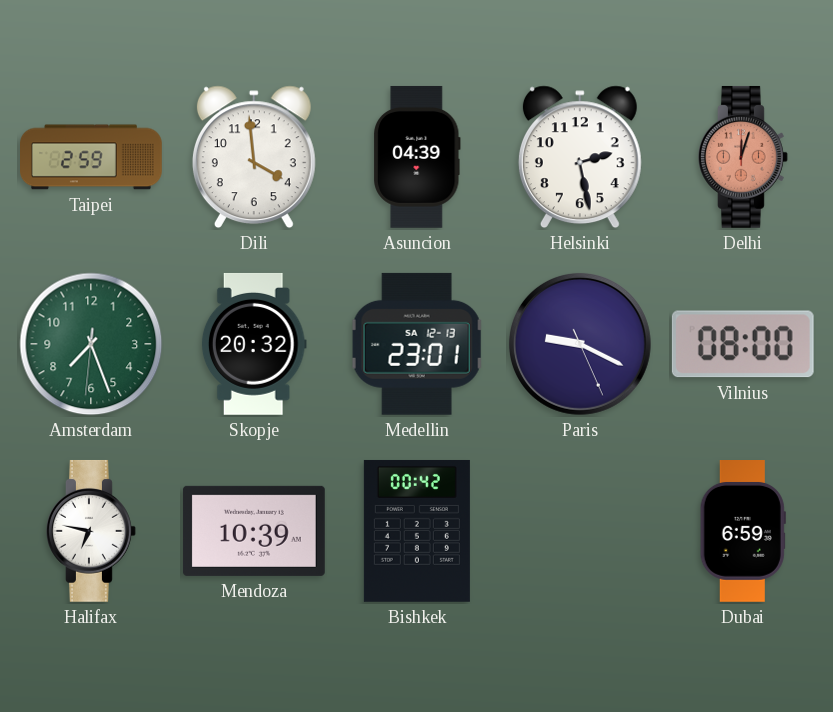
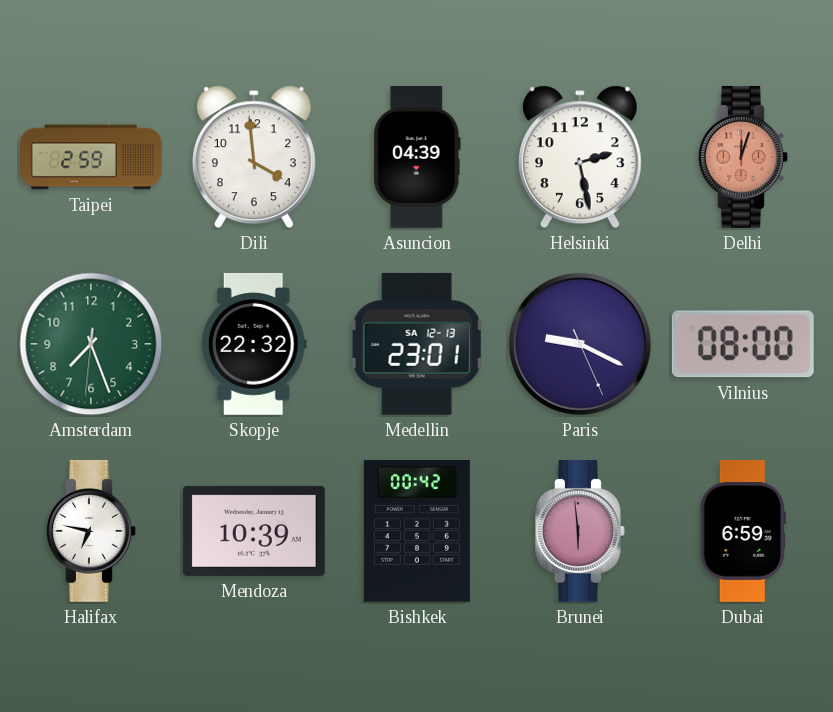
Skopje: 20:32 -> 22:32
Brunei: none -> 5:59
